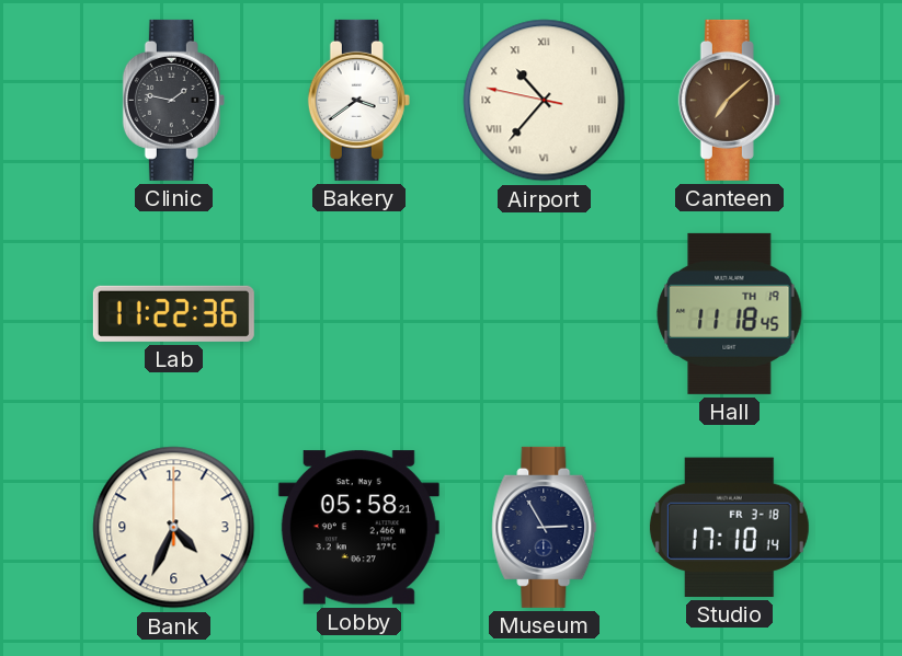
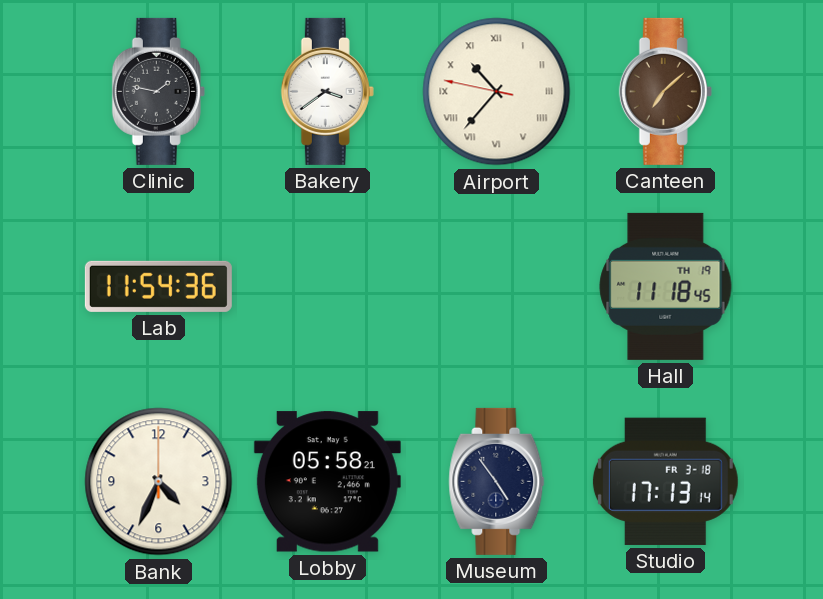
Lab: 11:22 -> 11:54
Museum: 2:55 -> 4:54
Studio: 17:10 -> 17:13
